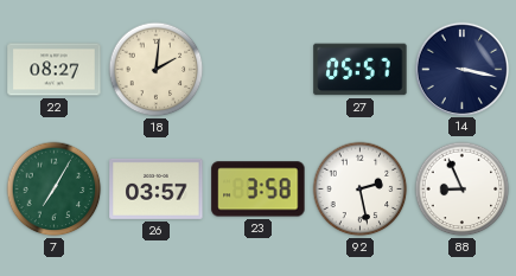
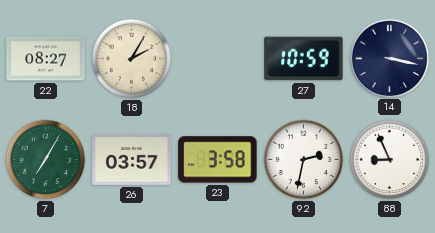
18: 2:01 -> 2:05
27: 05:57 -> 10:59
92: 2:28 -> 2:32
